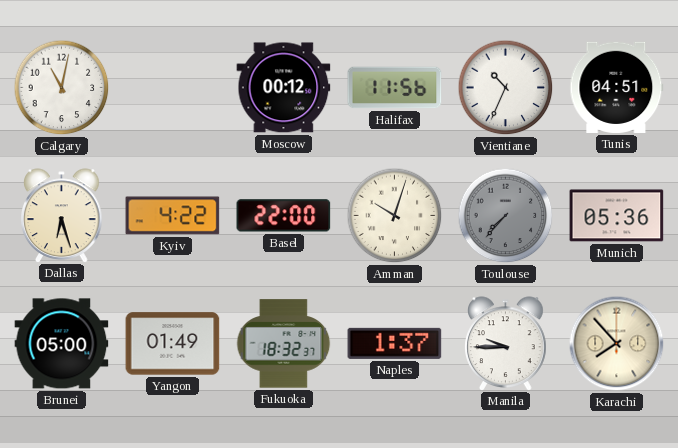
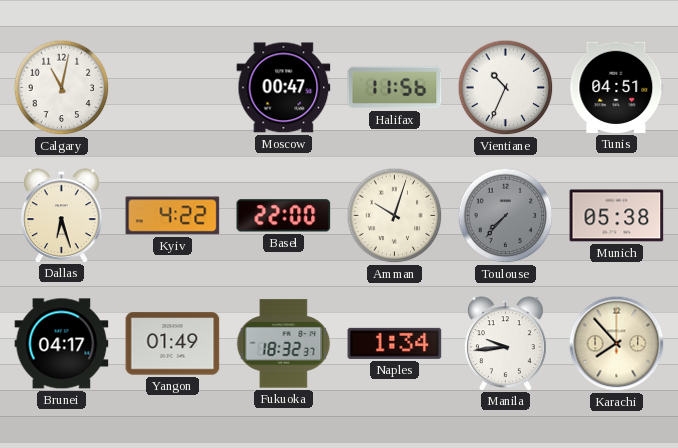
Moscow: 00:12 -> 00:47
Munich: 05:36 -> 05:38
Brunei: 05:00 -> 04:17
Naples: 1:37 -> 1:34
Manila: 9:45 -> 9:44
